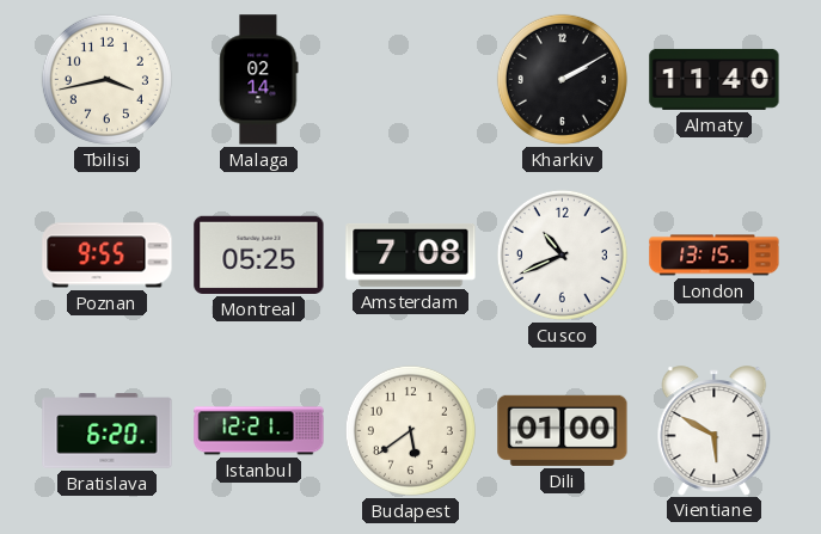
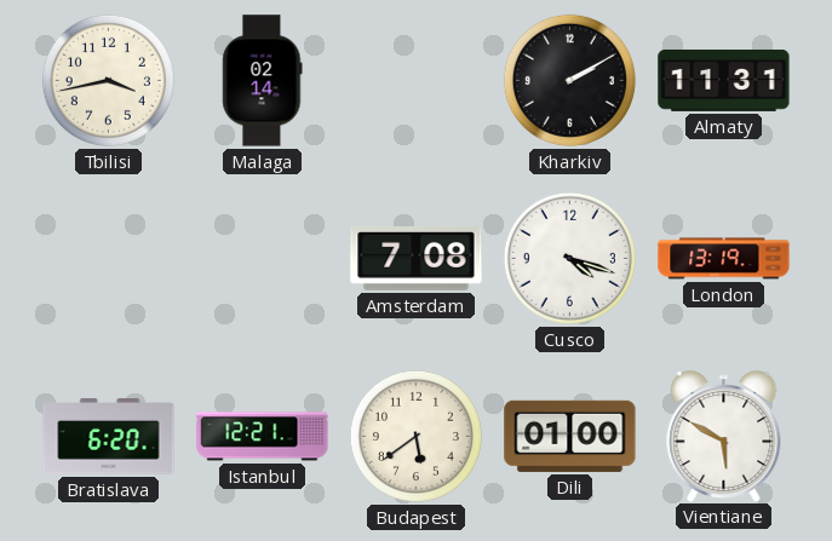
Almaty: 11:40 -> 11:31
Poznan: 9:55 -> none
Montreal: 05:25 -> none
Cusco: 10:41 -> 4:18
London: 13:15 -> 13:19
